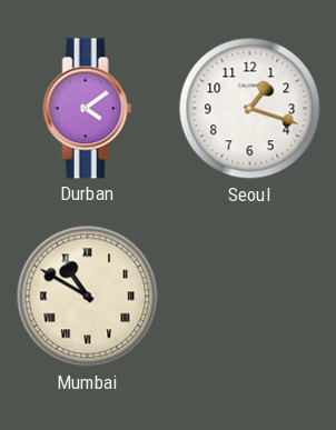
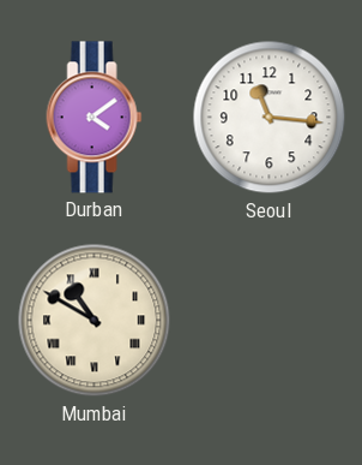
Seoul: 1:18 -> 11:16
